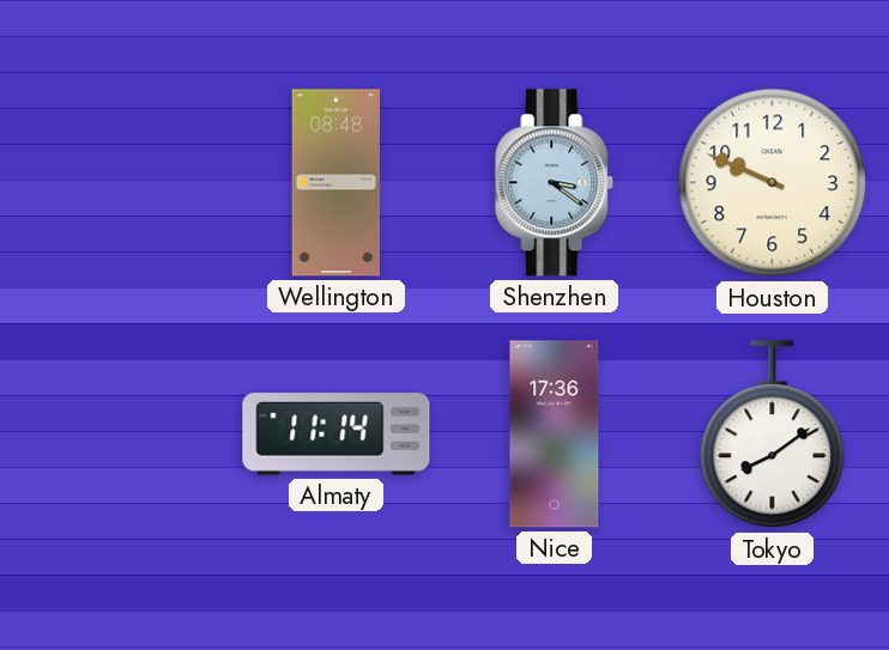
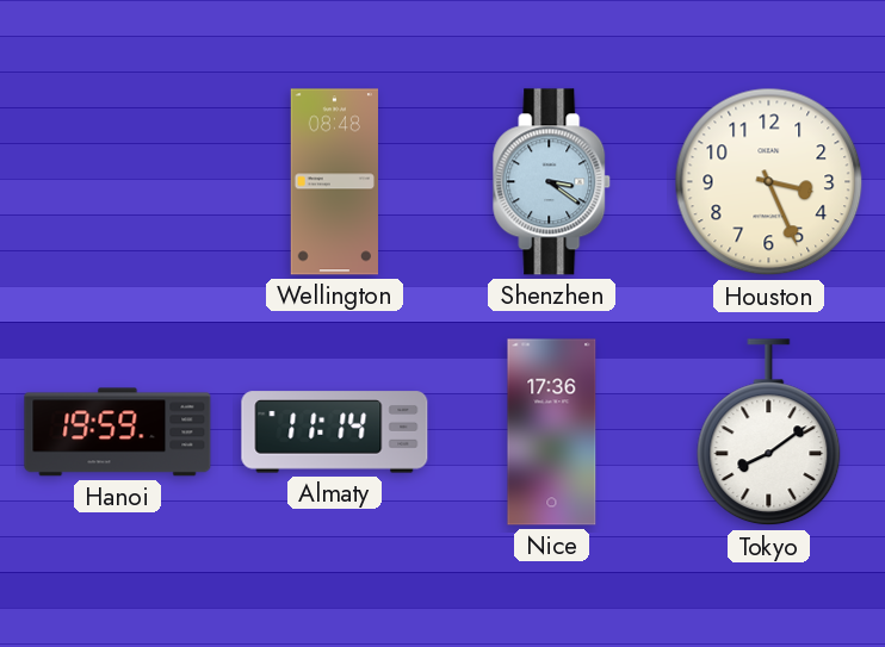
Houston: 9:49 -> 3:26
Hanoi: none -> 19:59
